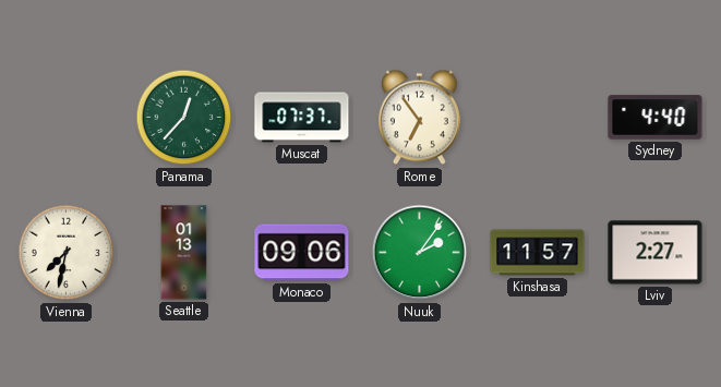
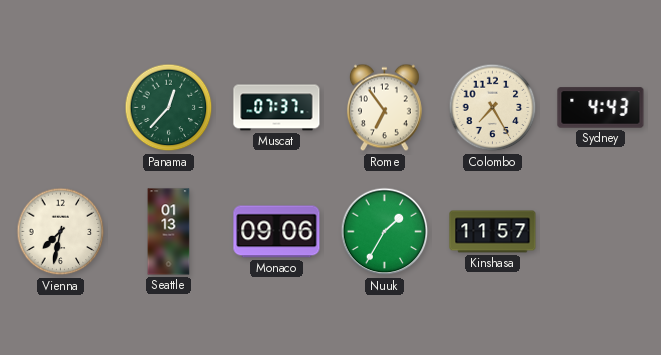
Colombo: none -> 7:25
Sydney: 4:40 -> 4:43
Nuuk: 2:06 -> 1:35
Lviv: 2:27 -> none
